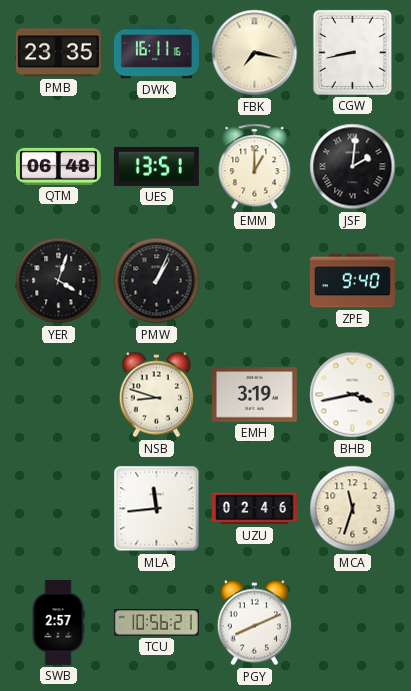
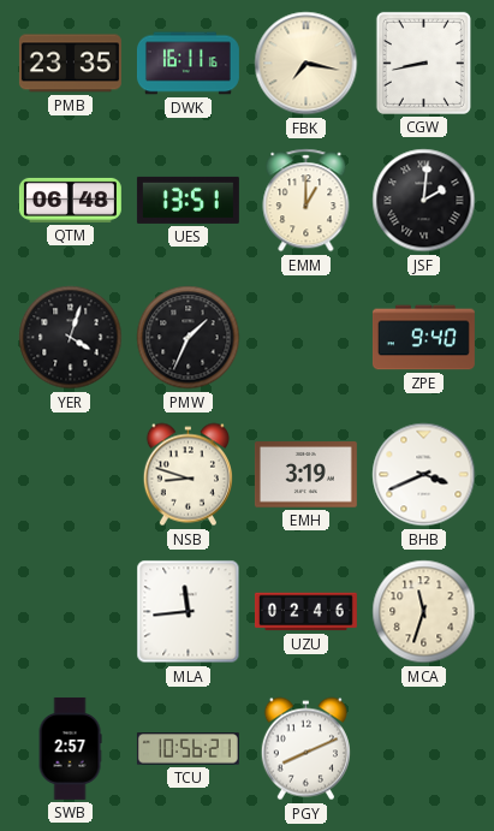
PMW: 1:04 -> 1:34
BHB: 3:43 -> 3:41
